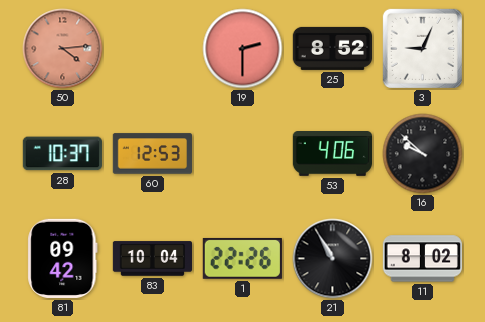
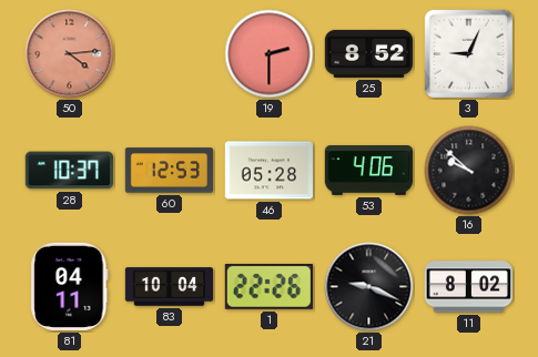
46: none -> 05:28
81: 09:42 -> 04:11
21: 10:55 -> 9:19
